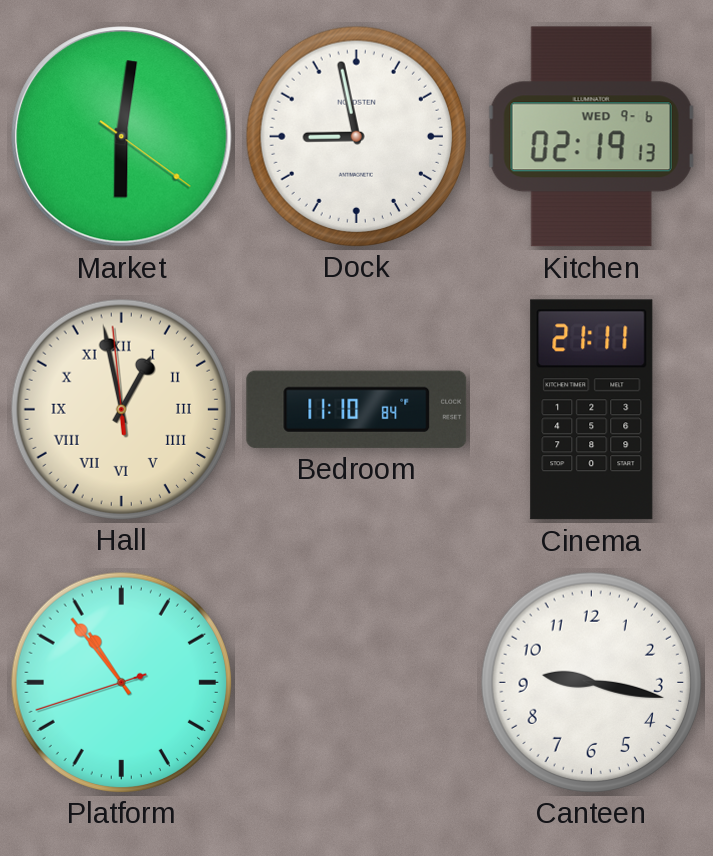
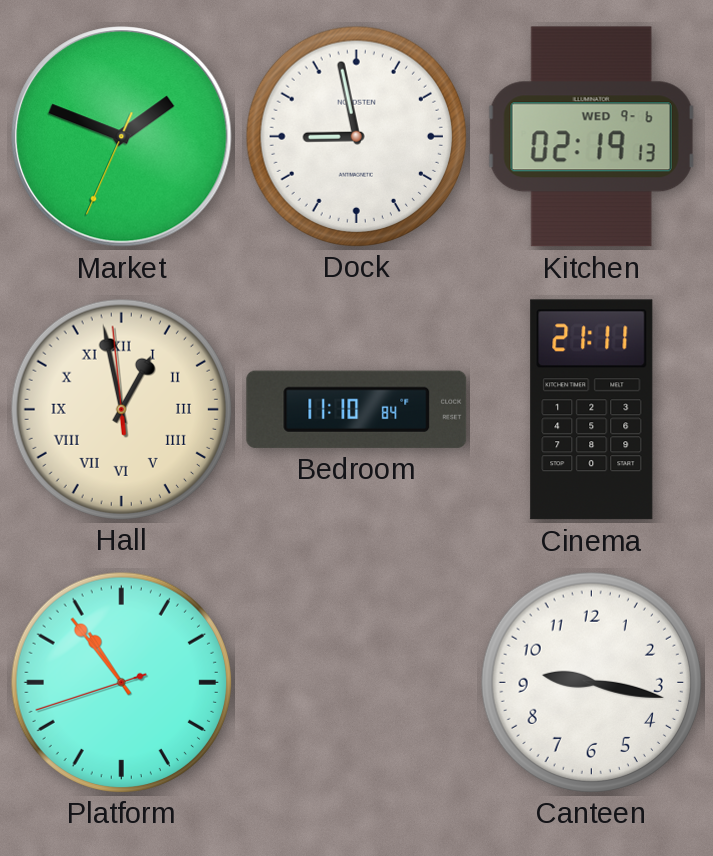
Market: 6:01 -> 1:48
